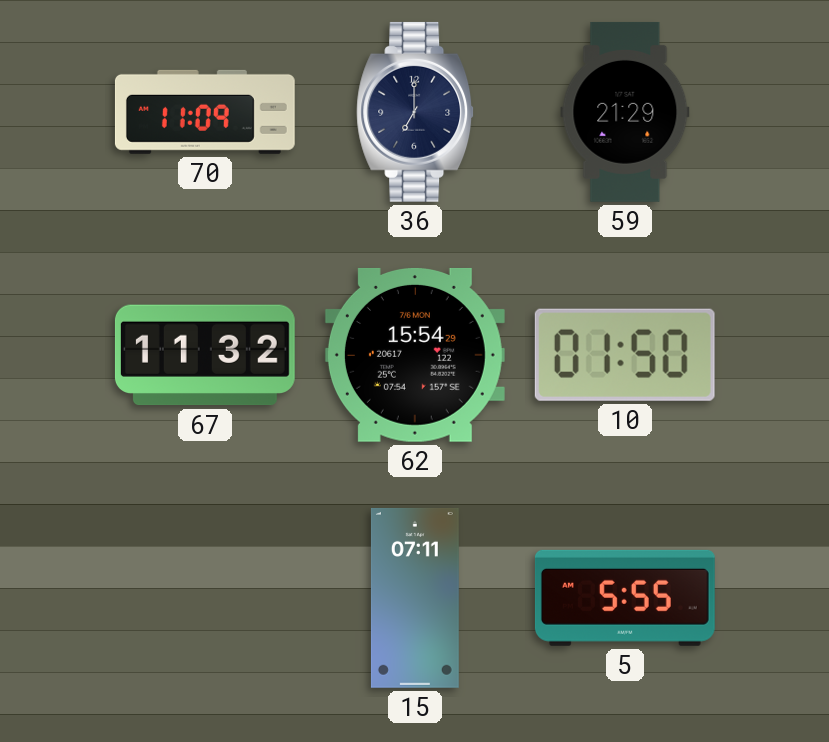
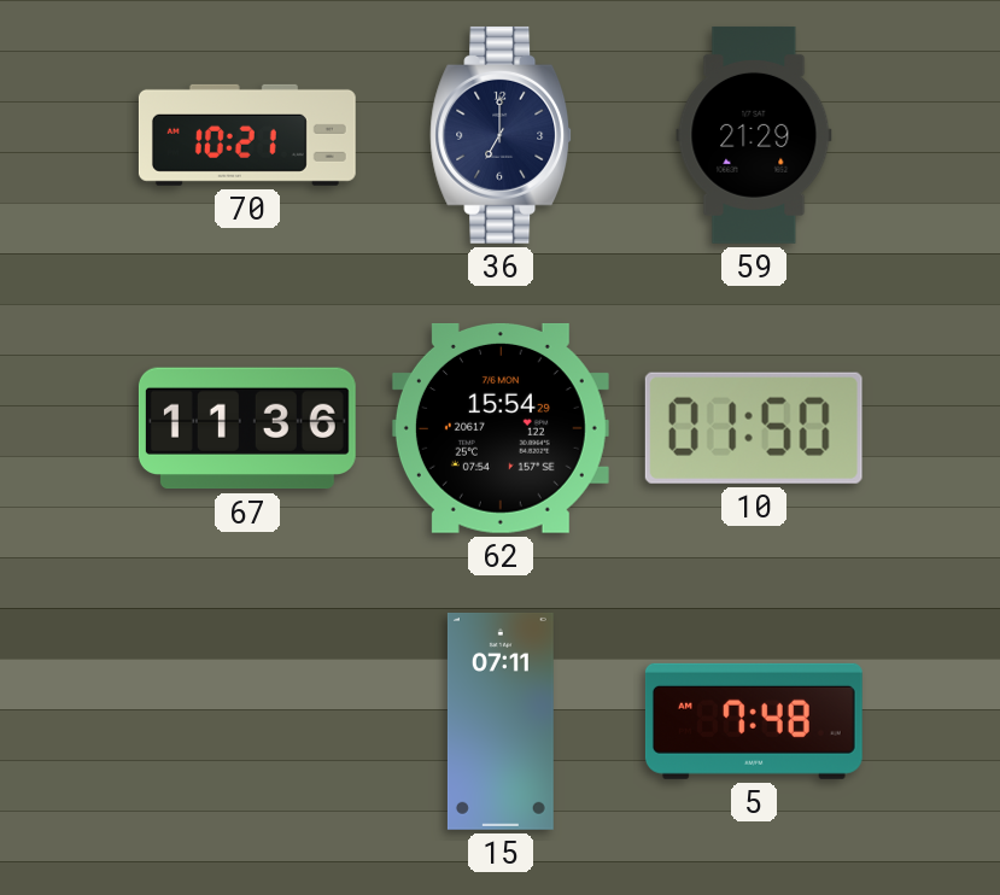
70: 11:09 -> 10:21
67: 11:32 -> 11:36
5: 5:55 -> 7:48
